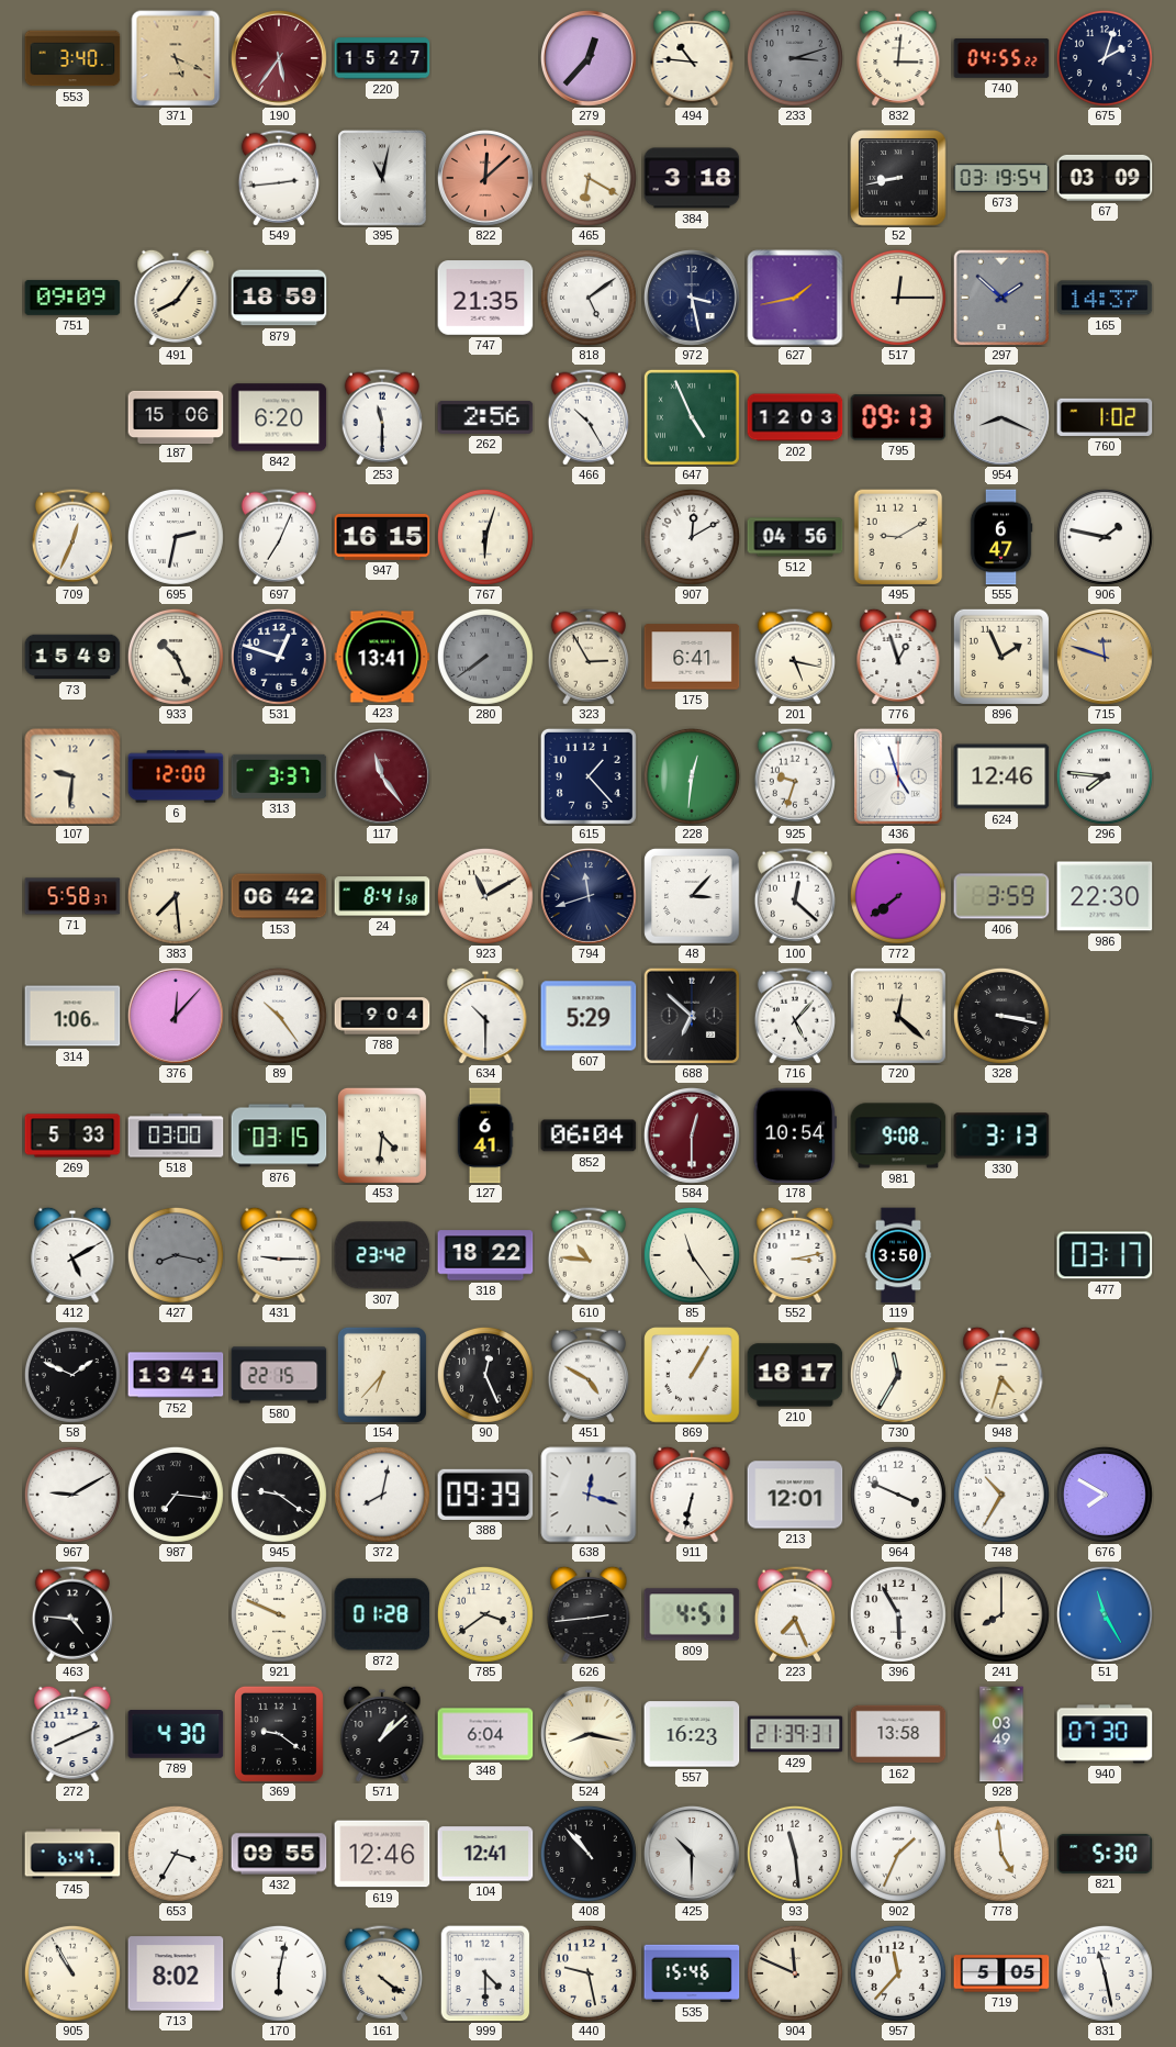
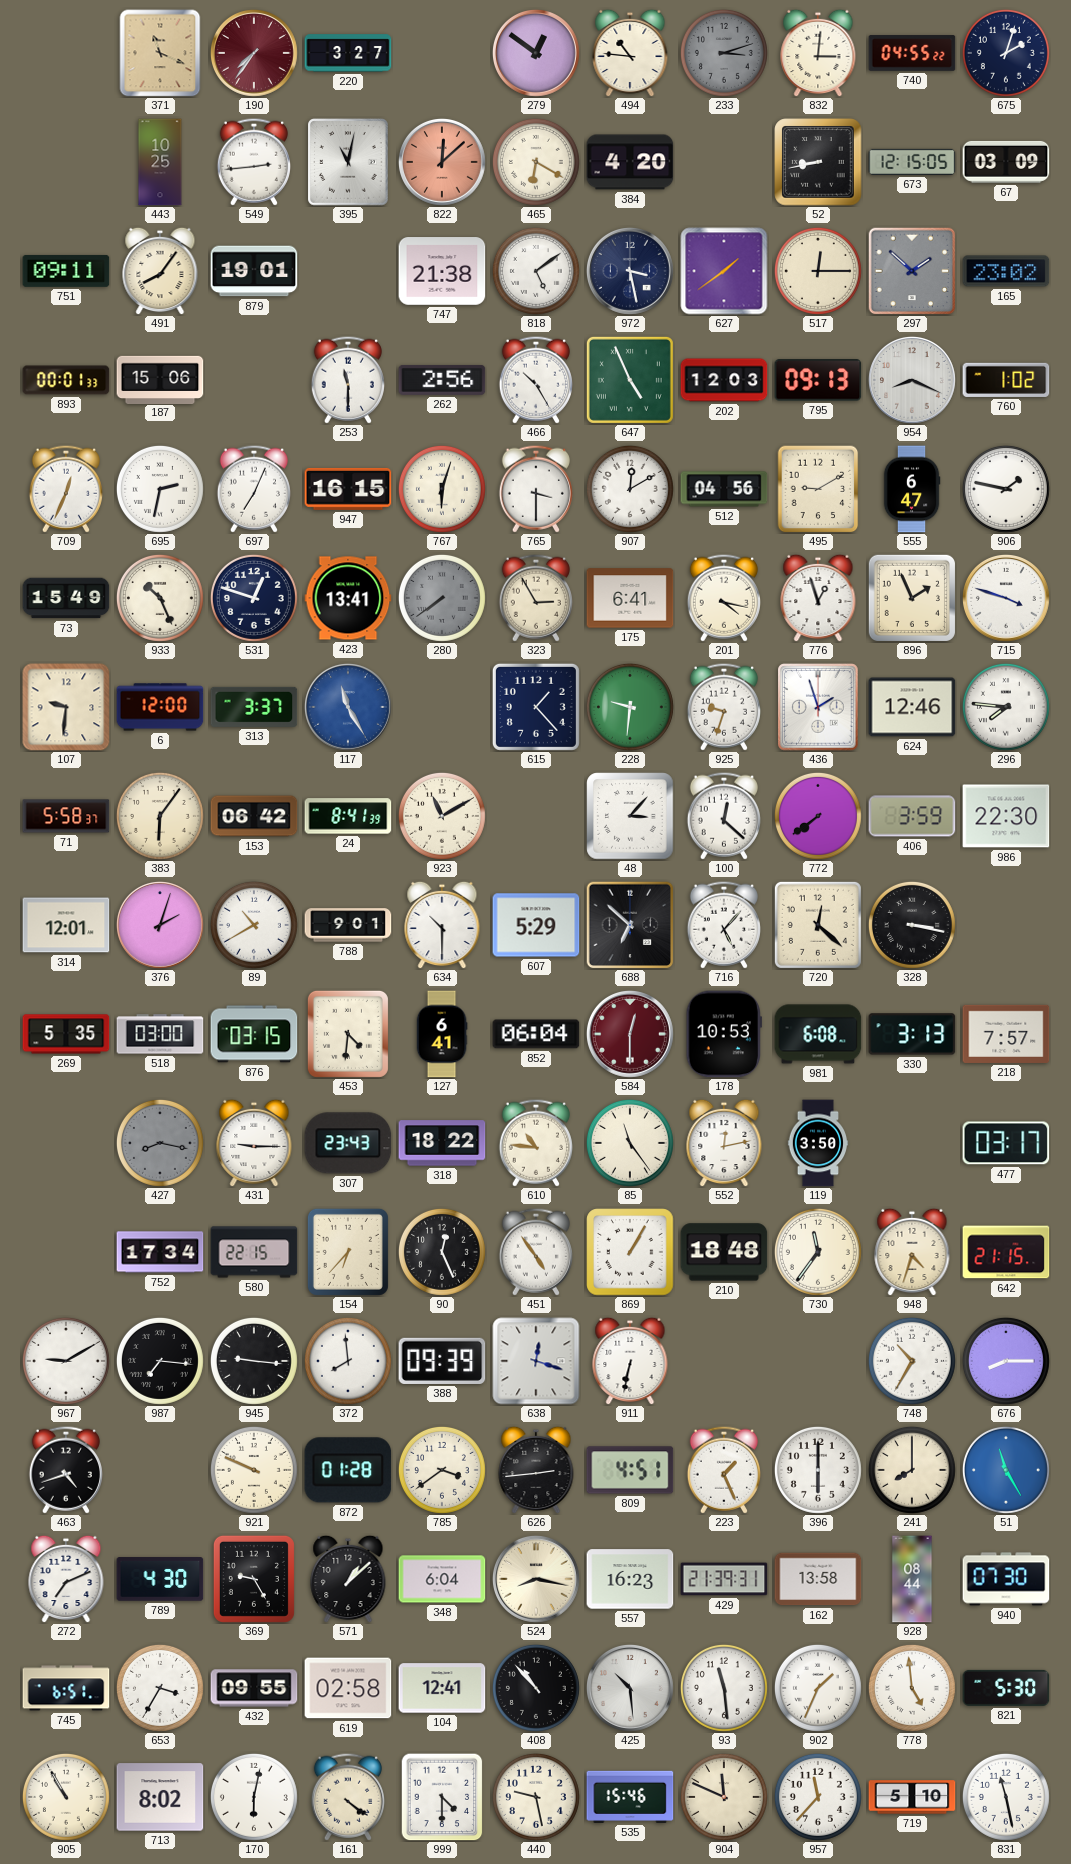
553: 3:40 -> none
371: 5:19 -> 11:19
190: 5:36 -> 7:36
220: 15:27 -> 3:27
279: 12:37 -> 12:51
443: none -> 10:25
384: 3:18 -> 4:20
673: 03:19 -> 12:15
751: 09:09 -> 09:11
879: 18:59 -> 19:01
747: 21:35 -> 21:38
627: 1:43 -> 1:39
165: 14:37 -> 23:02
893: none -> 00:01
842: 6:20 -> none
765: none -> 3:30
201: 5:17 -> 4:17
715: 11:48 -> 3:48
715 dial: champagne -> white
117: 11:24 -> 11:25
117 dial: burgundy -> blue
228: 12:31 -> 9:31
436: 4:57 -> 1:57
383: 7:29 -> 6:06
24: 8:41:58 -> 8:41:39
794: 11:42 -> none
314: 1:06 -> 12:01
376: 12:07 -> 2:03
89: 10:24 -> 10:40
788: 9:04 -> 9:01
269: 5:33 -> 5:35
178: 10:54 -> 10:53
981: 9:08 -> 6:08
218: none -> 7:57
412: 5:10 -> none
307: 23:42 -> 23:43
552: 3:13 -> 12:13
58: 1:49 -> none
752: 13:41 -> 17:34
451: 4:50 -> 4:54
210: 18:17 -> 18:48
730: 11:35 -> 11:36
642: none -> 21:15
945: 9:21 -> 9:16
372: 8:02 -> 7:59
213: 12:01 -> none
964: 3:49 -> none
676: 7:50 -> 8:15
463: 4:46 -> 4:42
223: 7:26 -> 1:26
396: 5:55 -> 6:00
272: 8:11 -> 7:11
369: 9:21 -> 9:25
928: 03:49 -> 08:44
745: 6:47 -> 6:51
619: 12:46 -> 02:58
425: 10:30 -> 10:29
719: 5:05 -> 5:10
